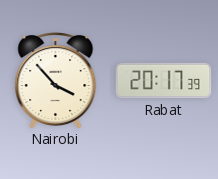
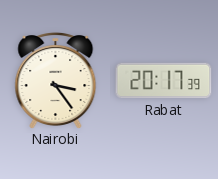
Nairobi: 3:53 -> 3:24
